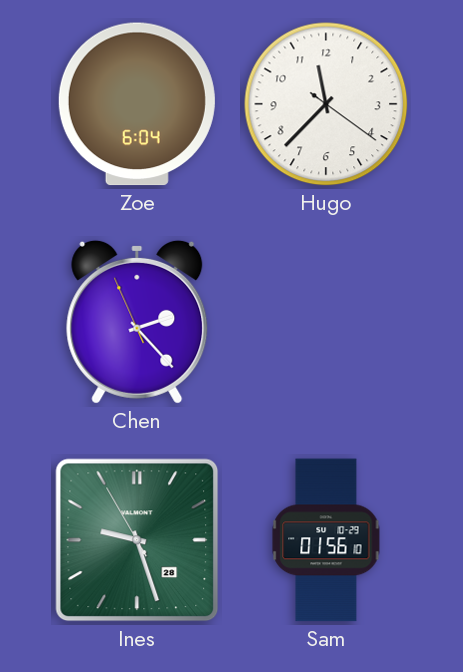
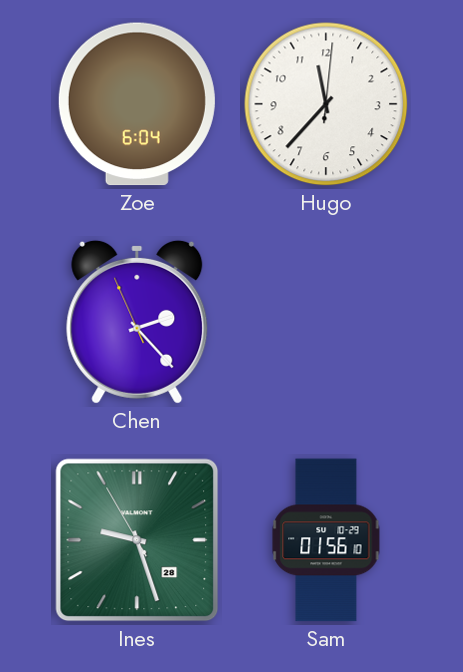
Hugo: 11:37:21 -> 11:37:01
